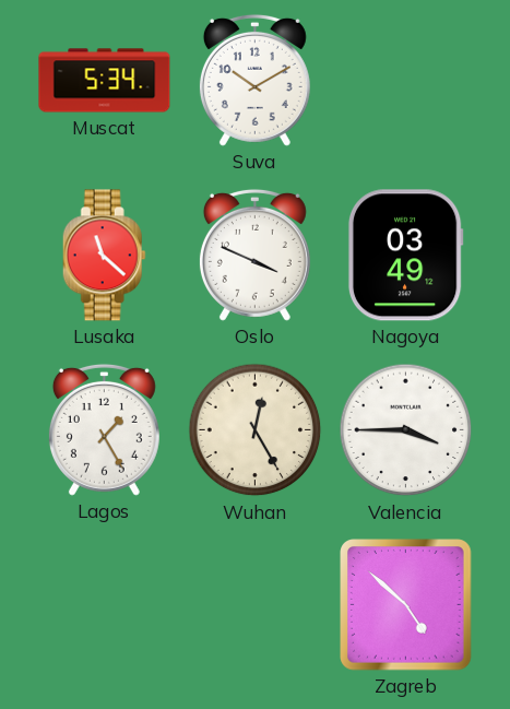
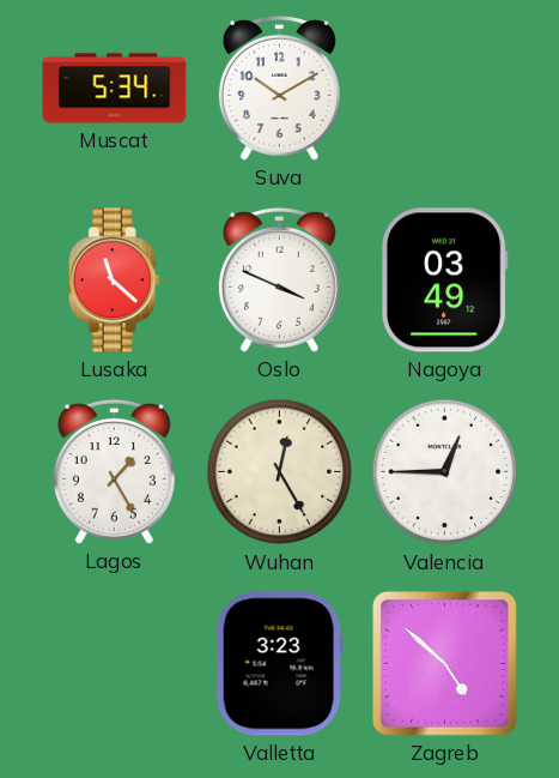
Valencia: 3:45 -> 12:45
Valletta: none -> 3:23
